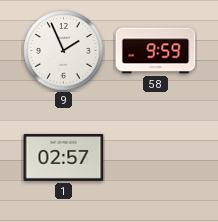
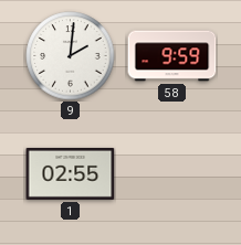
9: 1:56 -> 2:01
1: 02:57 -> 02:55
